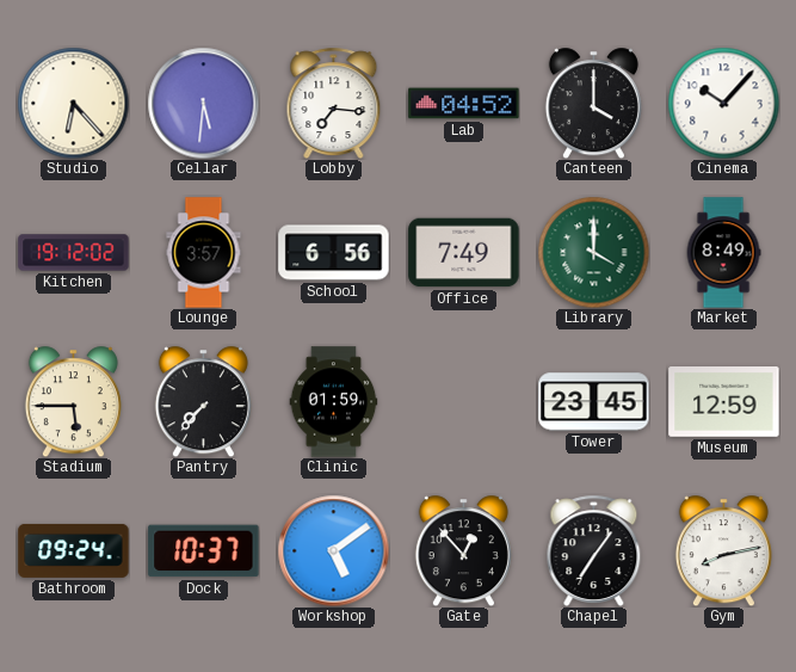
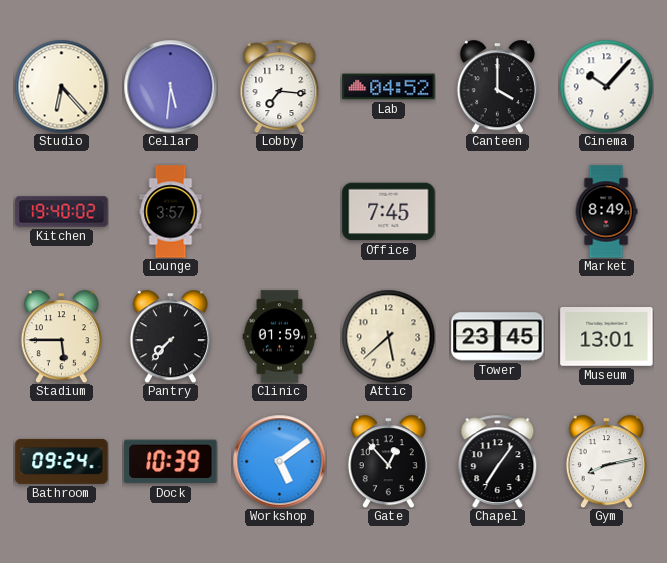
Kitchen: 19:12 -> 19:40
School: 6:56 -> none
Office: 7:49 -> 7:45
Library: 4:00 -> none
Attic: none -> 5:38
Museum: 12:59 -> 13:01
Dock: 10:37 -> 10:39
